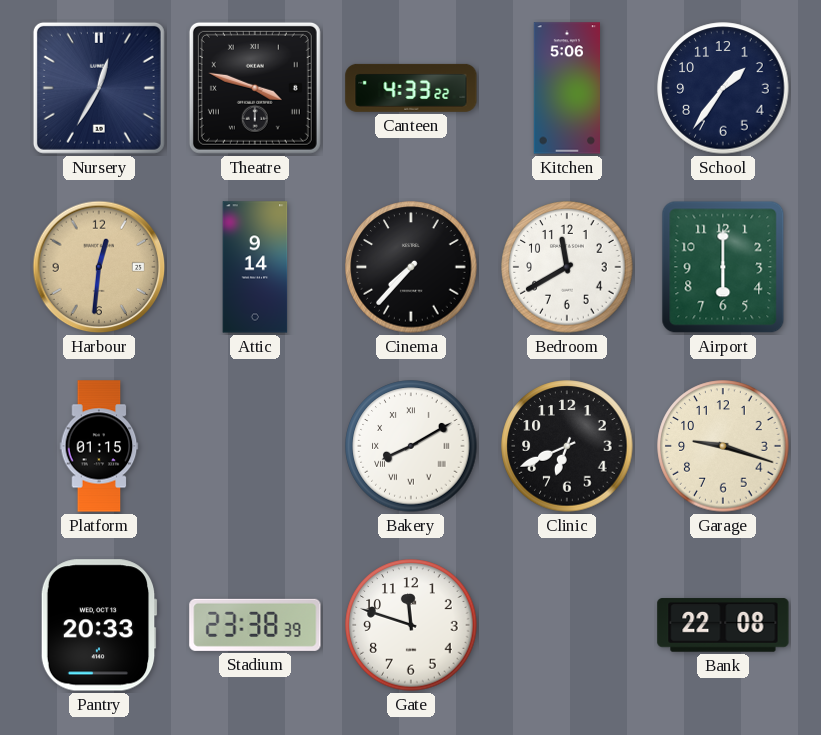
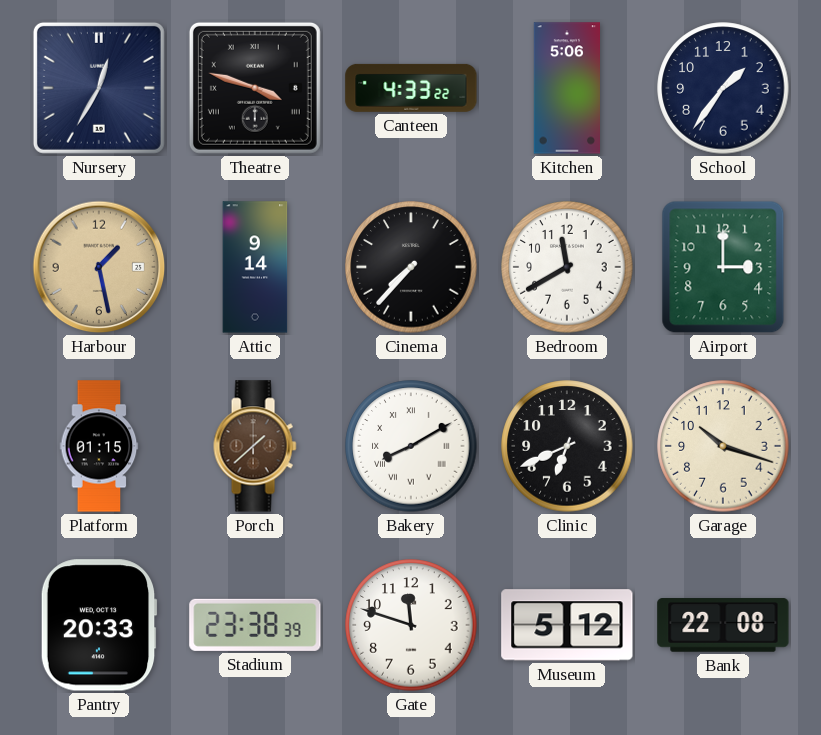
Harbour: 12:31 -> 1:28
Airport: 6:00 -> 3:00
Porch: none -> 1:38
Garage: 9:18 -> 10:18
Museum: none -> 5:12
